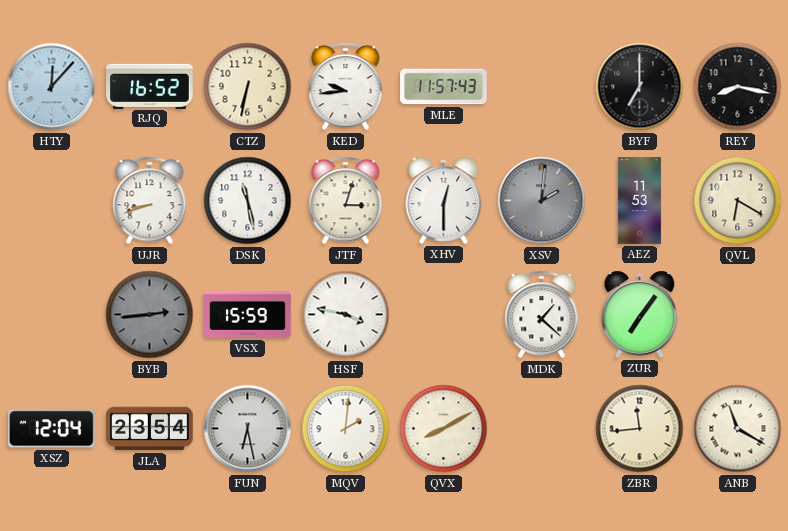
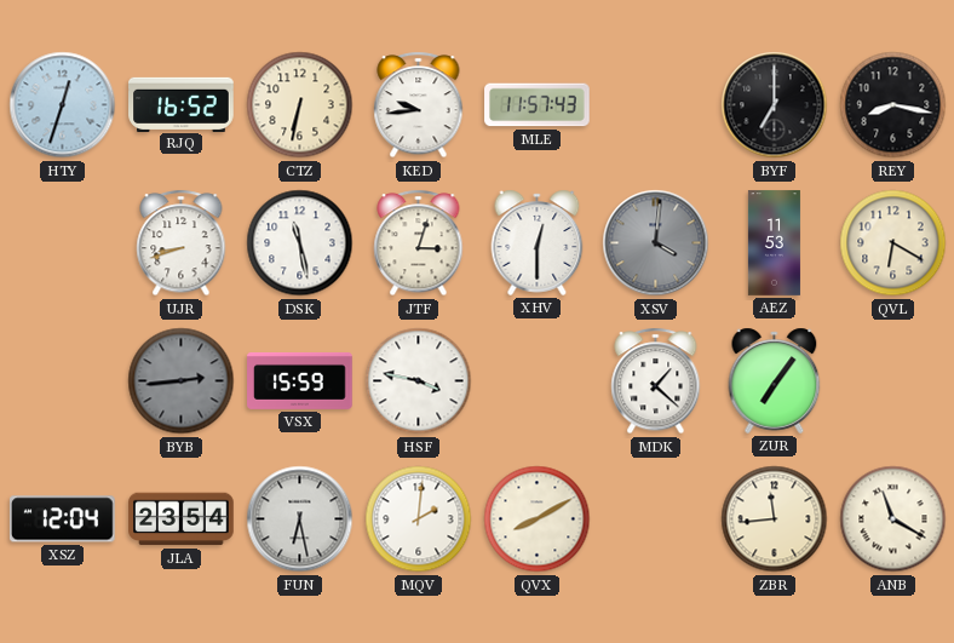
HTY: 12:07 -> 12:33
XSV: 2:01 -> 4:01
